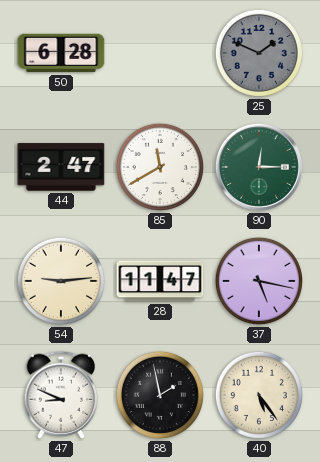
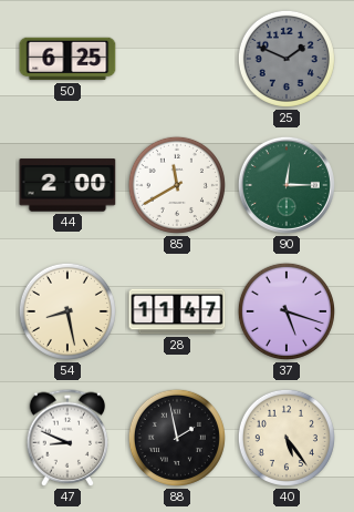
50: 6:28 -> 6:25
44: 2:47 -> 2:00
54: 9:14 -> 8:28
37: 5:17 -> 5:18
